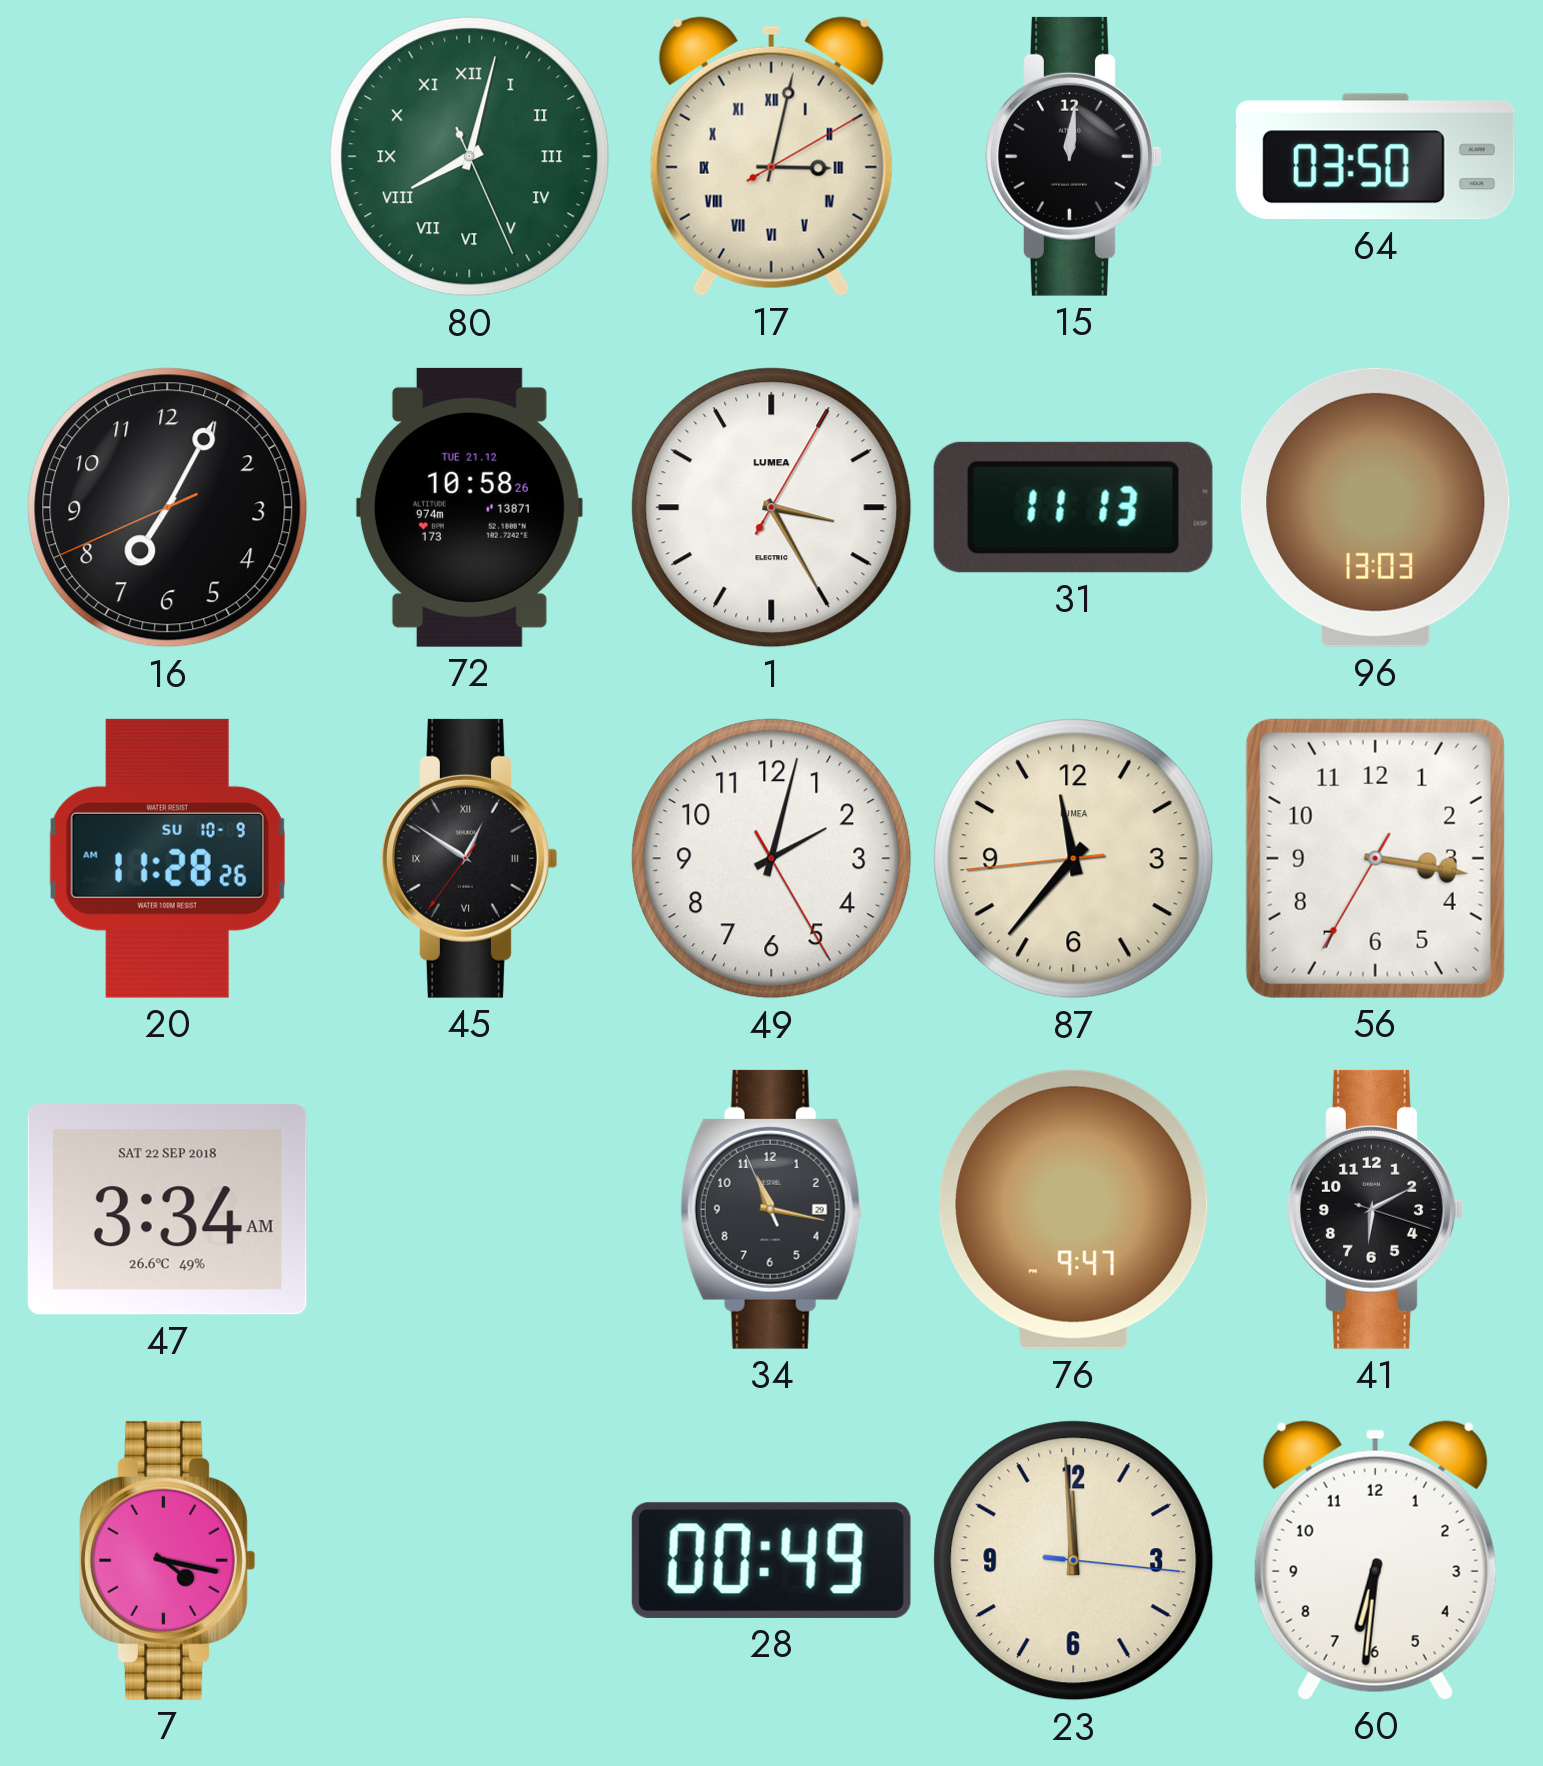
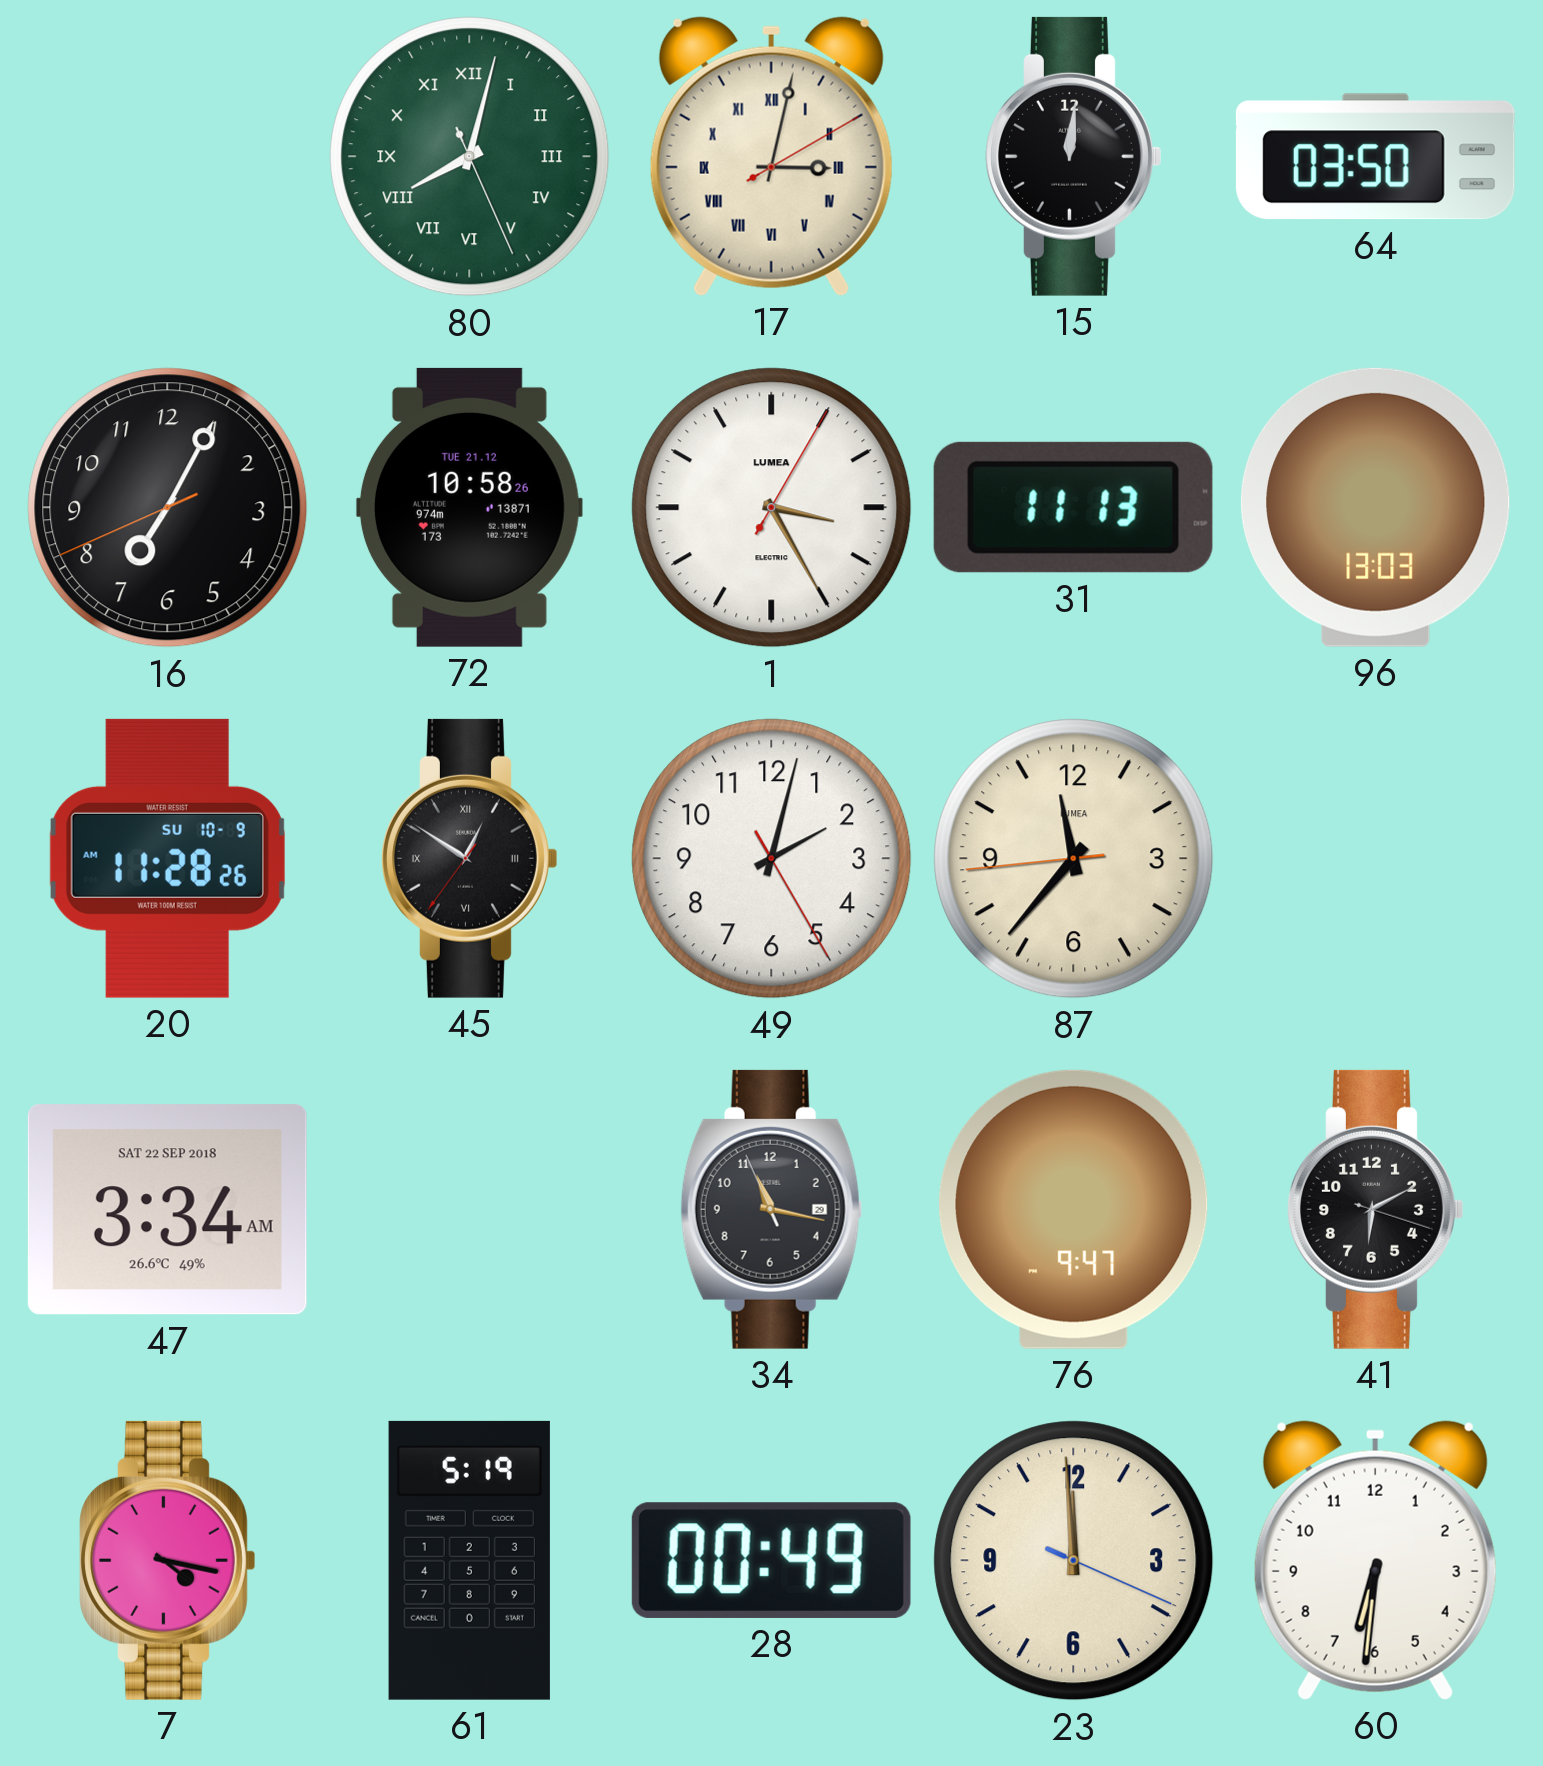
56: 3:16 -> none
61: none -> 5:19
23: 11:59:16 -> 11:59:19
